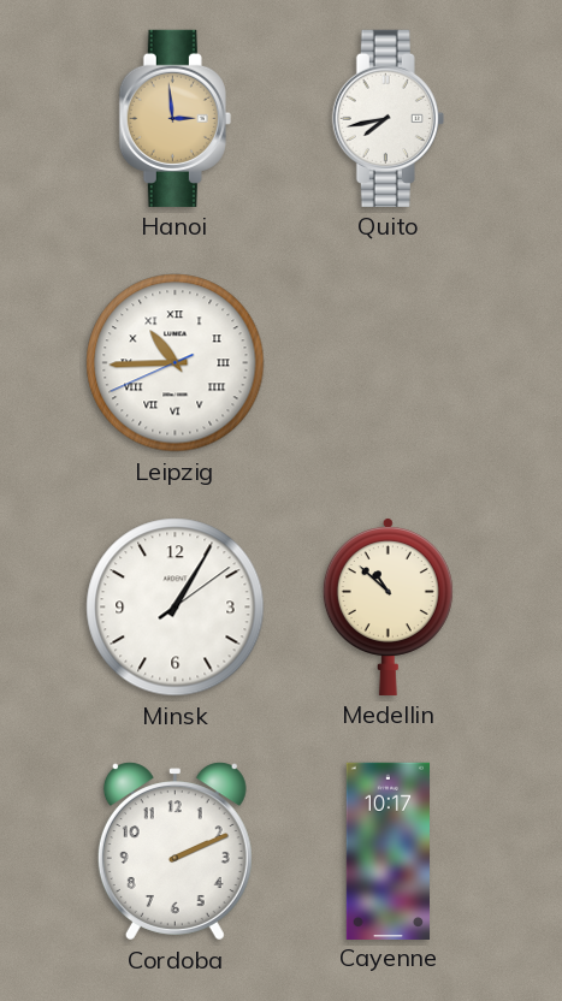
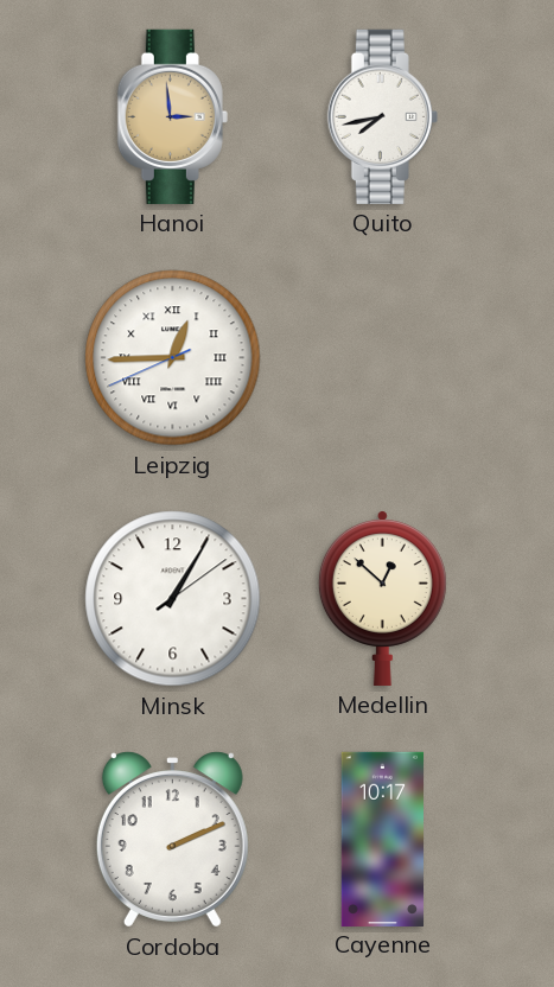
Leipzig: 10:44 -> 12:44
Medellin: 10:52 -> 12:52
